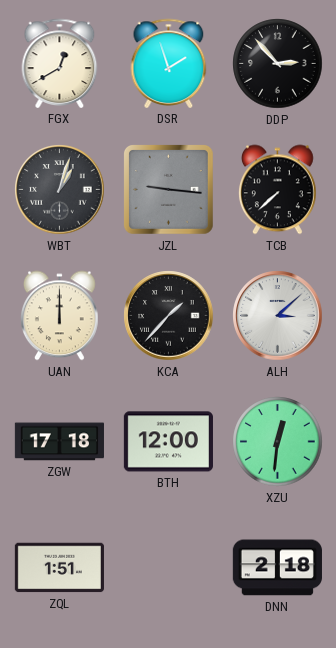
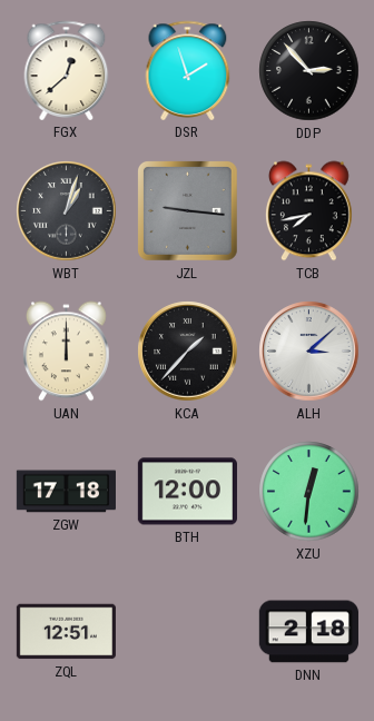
FGX: 12:40 -> 12:38
TCB: 7:38 -> 7:43
ZQL: 1:51 -> 12:51
